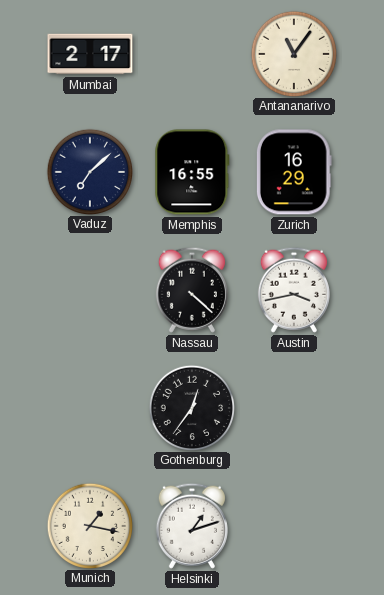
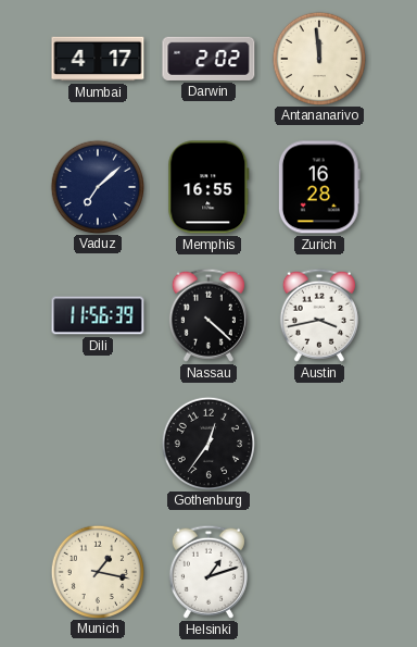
Mumbai: 2:17 -> 4:17
Darwin: none -> 2:02
Antananarivo: 11:06 -> 11:59
Zurich: 16:29 -> 16:28
Dili: none -> 11:56
